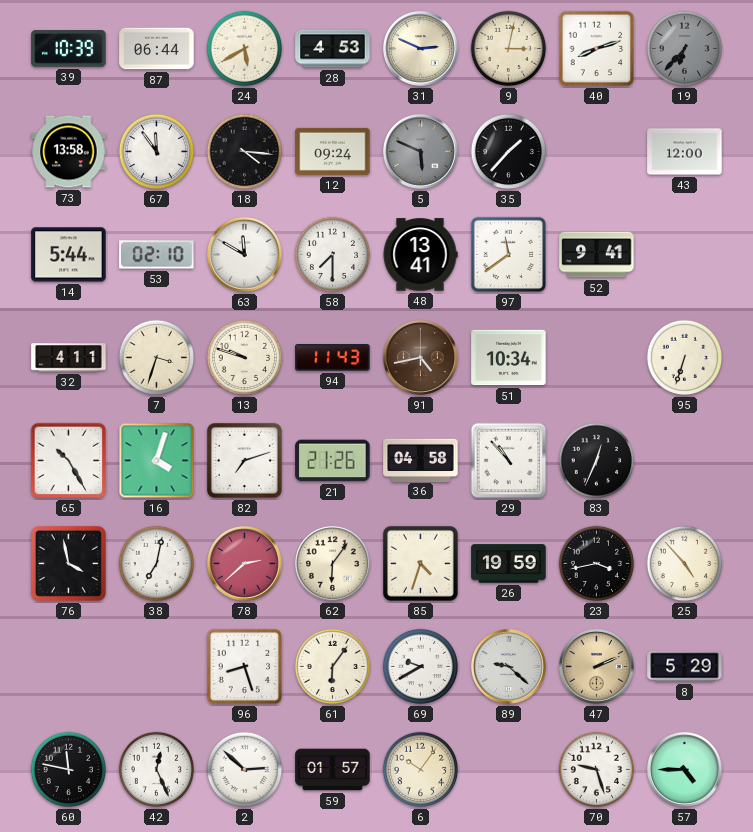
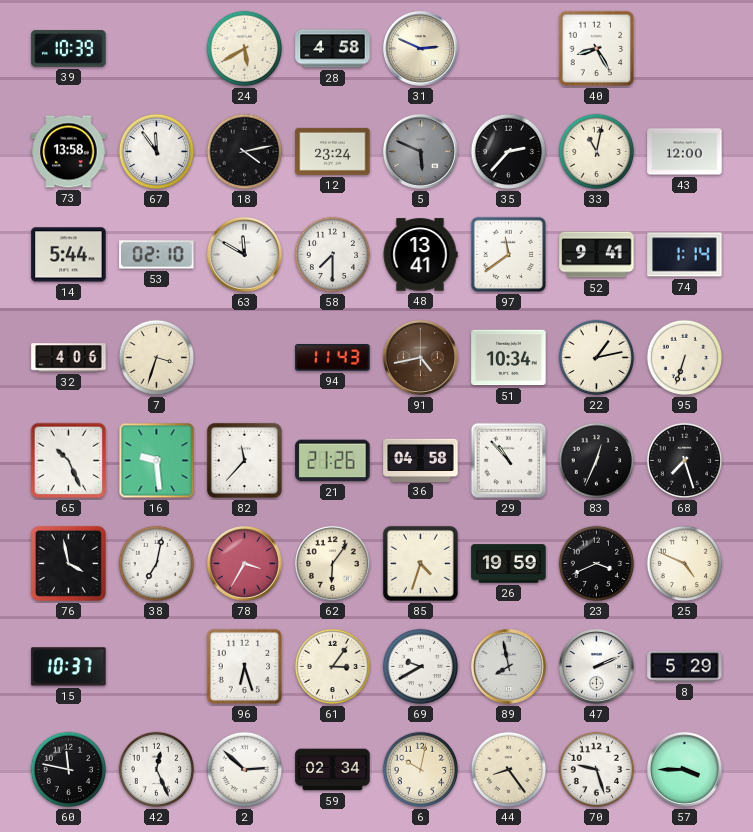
87: 06:44 -> none
28: 4:53 -> 4:58
9: 3:02 -> none
40: 8:12 -> 8:25
19: 6:37 -> none
18: 4:16 -> 4:13
12: 09:24 -> 23:24
35: 1:37 -> 2:37
33: none -> 11:02
74: none -> 1:14
32: 4:11 -> 4:06
13: 9:48 -> none
22: none -> 1:13
65: 10:25 -> 10:26
16: 4:03 -> 9:29
82: 7:12 -> 11:37
68: none -> 7:27
78: 2:38 -> 3:35
23: 3:43 -> 3:41
25: 4:53 -> 4:49
15: none -> 10:37
96: 8:27 -> 6:27
61: 6:06 -> 3:06
89: 9:22 -> 7:58
47 dial: champagne -> white
59: 01:57 -> 02:34
6: 10:06 -> 10:02
44: none -> 8:24
57: 4:45 -> 3:45
